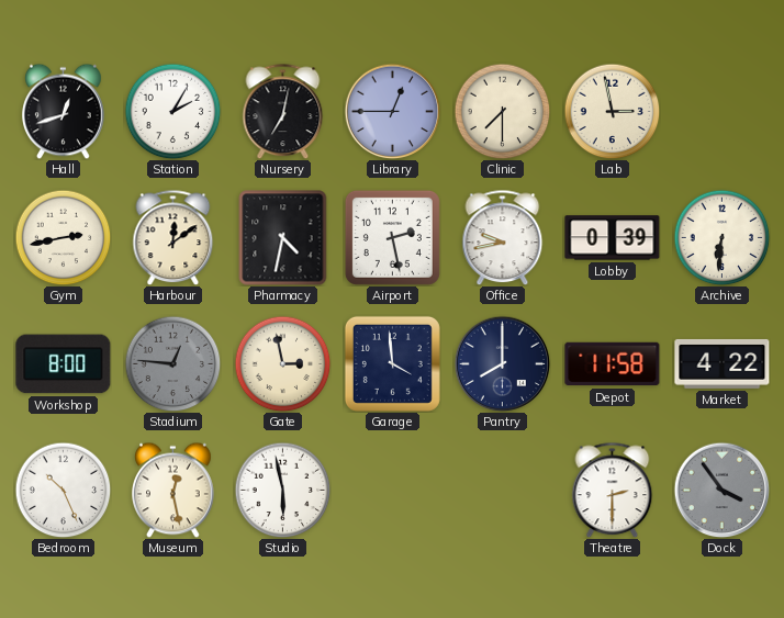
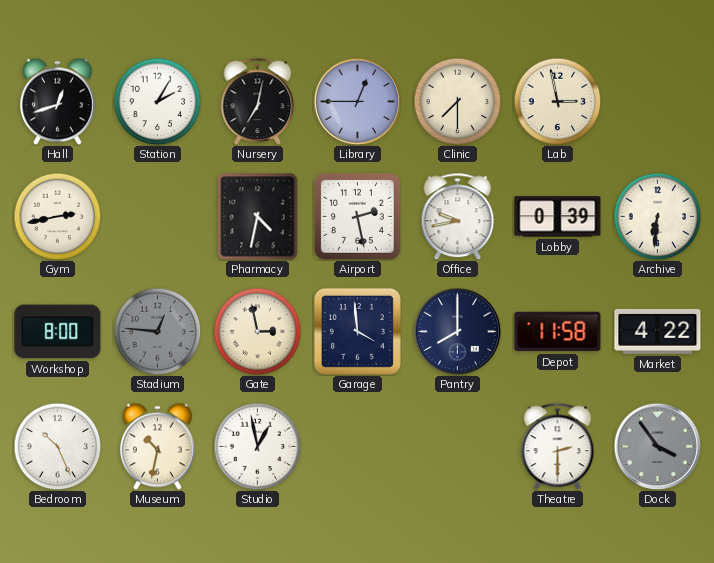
Harbour: 12:09 -> none
Museum: 12:28 -> 10:32
Studio: 5:58 -> 12:58
